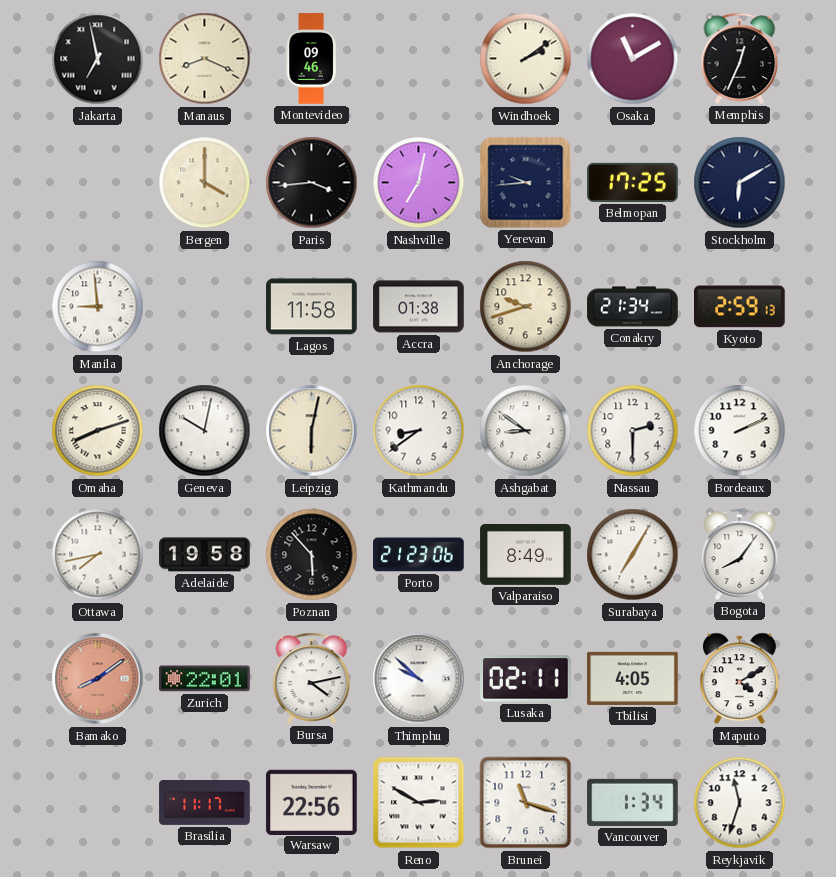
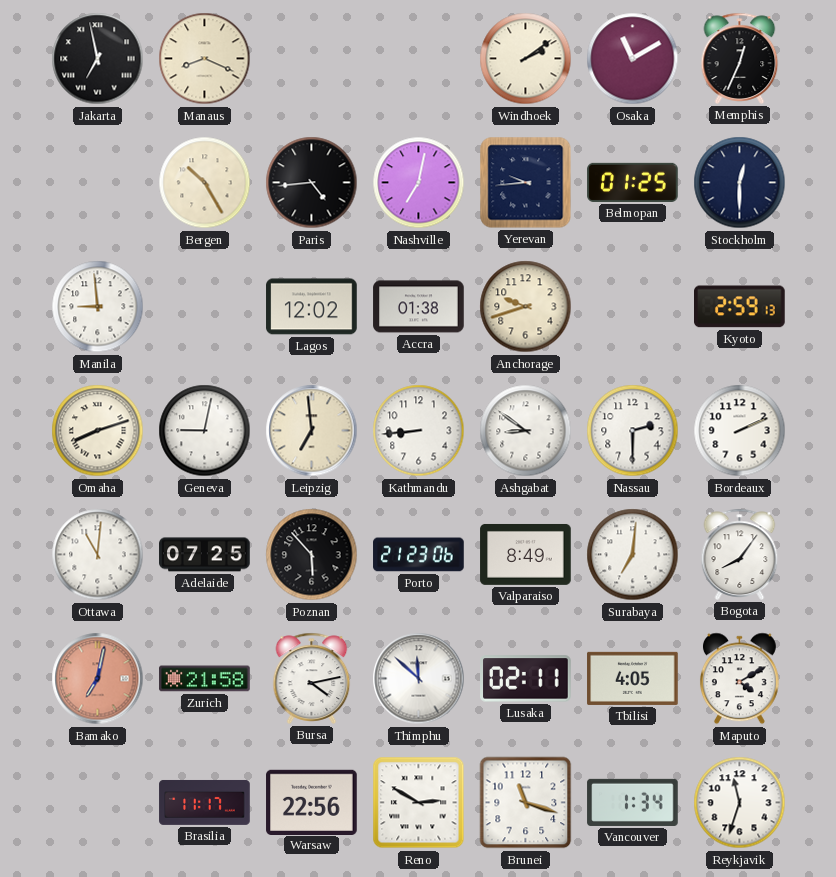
Montevideo: 09:46 -> none
Bergen: 4:00 -> 10:25
Paris: 3:44 -> 4:44
Belmopan: 17:25 -> 01:25
Stockholm: 6:10 -> 12:30
Lagos: 11:58 -> 12:02
Conakry: 21:34 -> none
Geneva: 10:02 -> 9:02
Leipzig: 6:02 -> 6:59
Kathmandu: 8:39 -> 8:44
Ottawa: 7:43 -> 11:01
Adelaide: 19:58 -> 07:25
Surabaya: 7:05 -> 7:01
Bamako: 8:09 -> 7:02
Zurich: 22:01 -> 21:58
Thimphu: 9:52 -> 11:52
